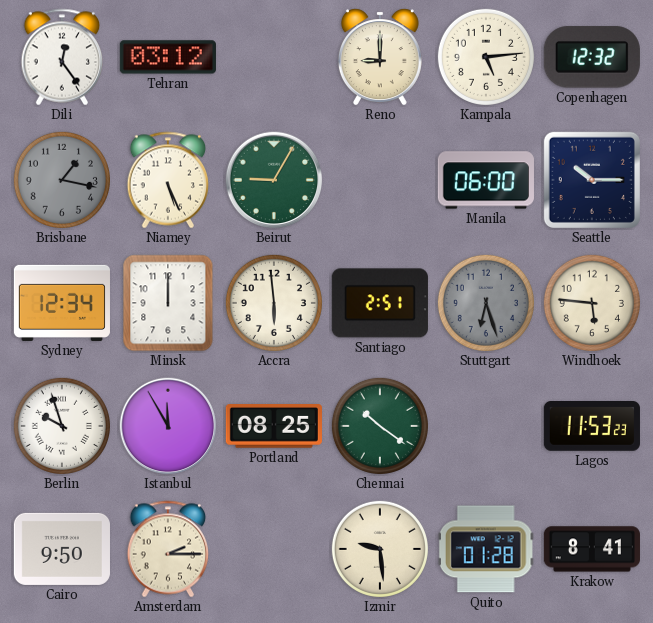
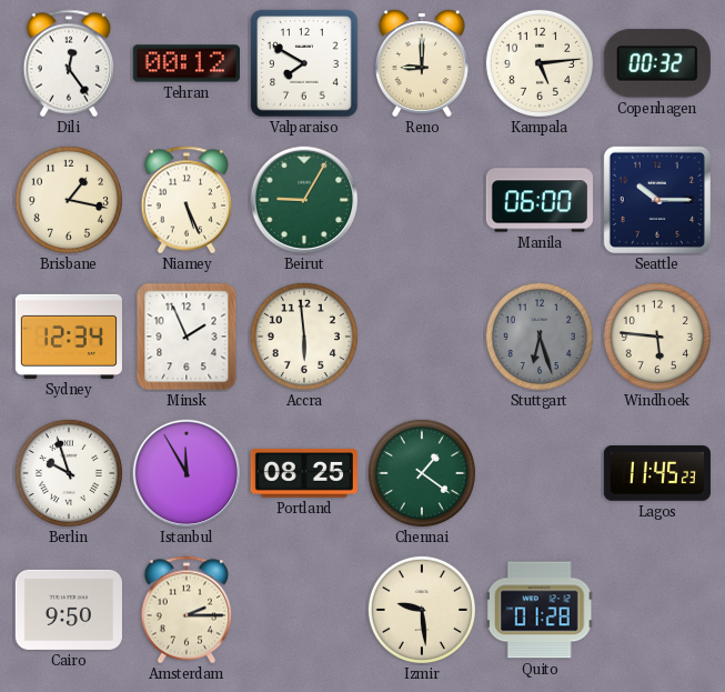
Tehran: 03:12 -> 00:12
Valparaiso: none -> 7:50
Copenhagen: 12:32 -> 00:32
Brisbane dial: grey -> cream
Minsk: 12:00 -> 1:56
Santiago: 2:51 -> none
Chennai: 10:21 -> 1:21
Lagos: 11:53 -> 11:45
Krakow: 8:41 -> none
